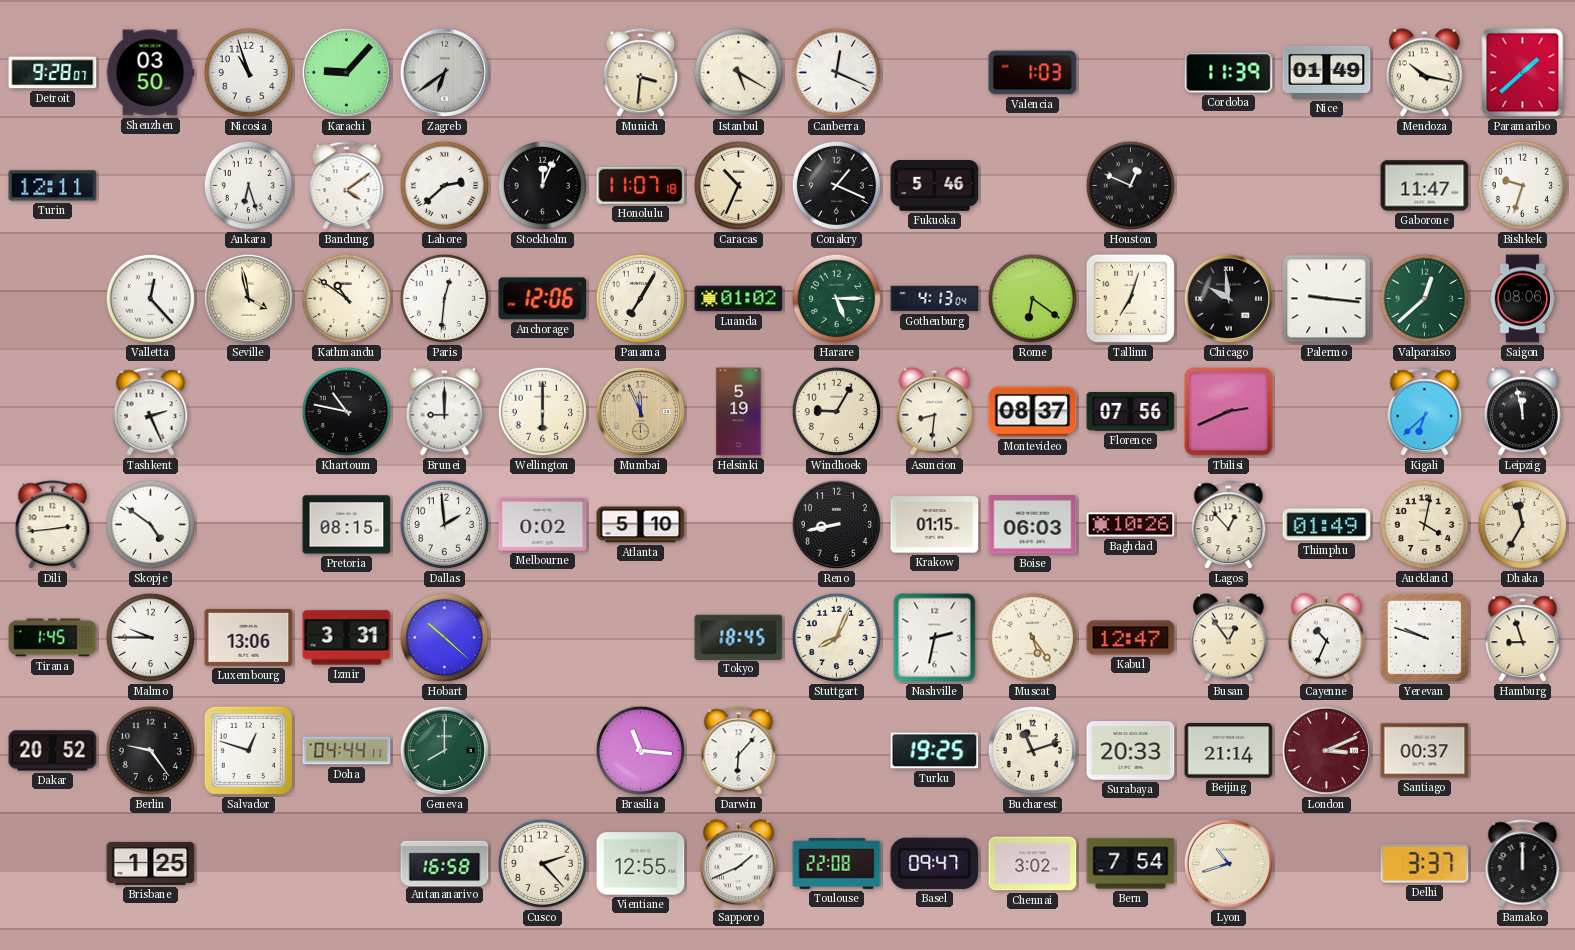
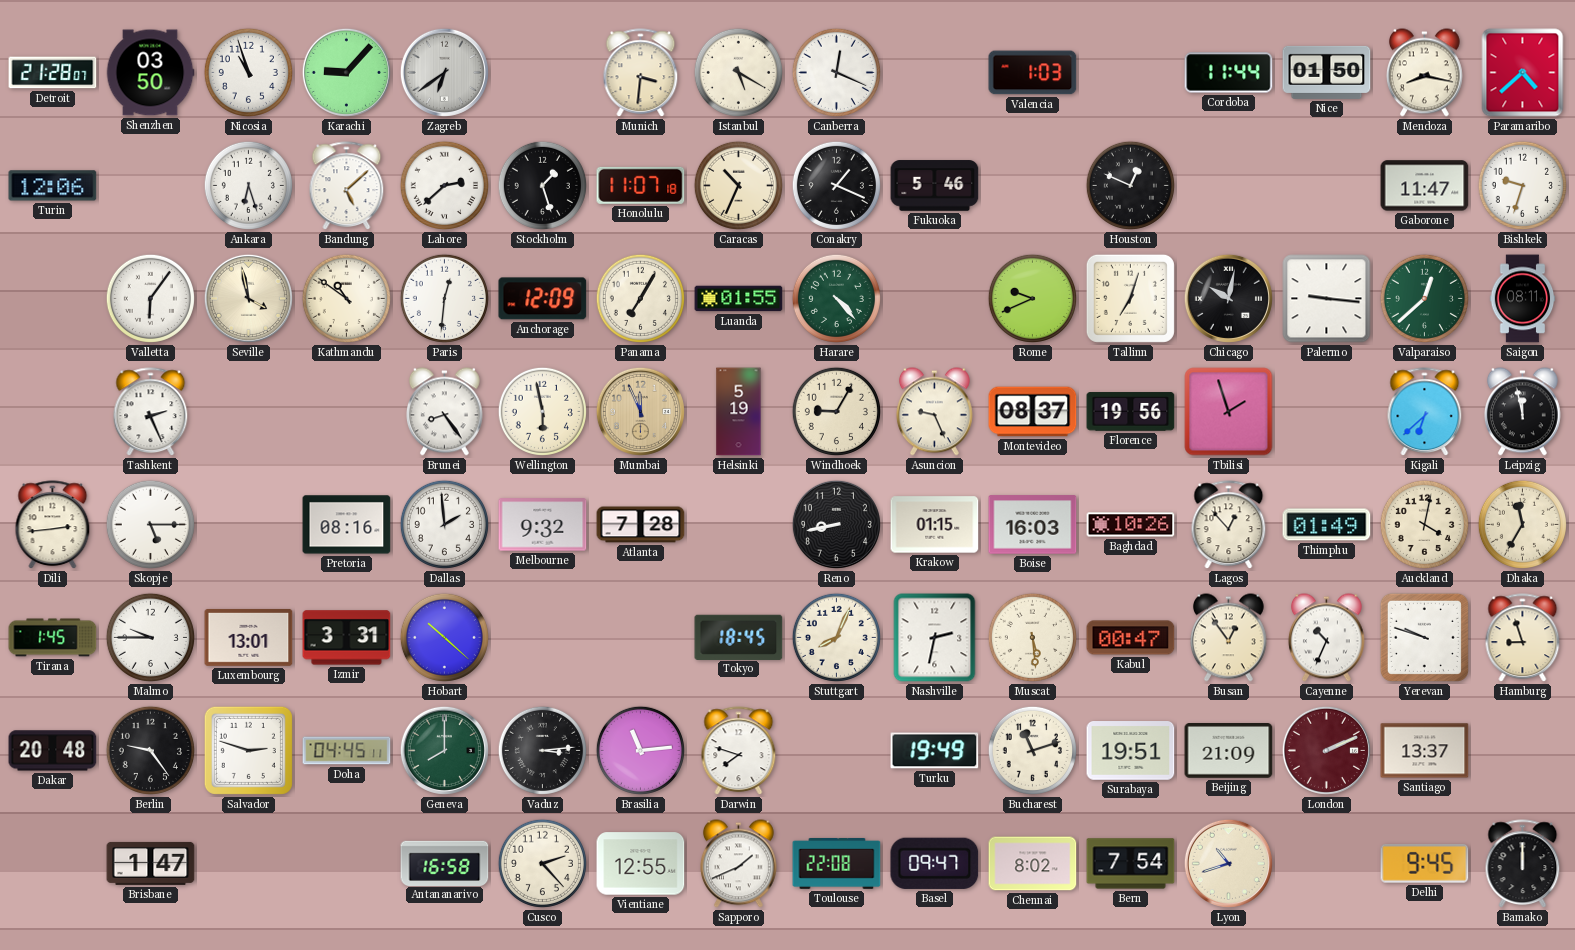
Detroit: 9:28 -> 21:28
Cordoba: 11:39 -> 11:44
Nice: 01:49 -> 01:50
Mendoza: 10:17 -> 8:17
Paramaribo: 1:38 -> 4:38
Turin: 12:11 -> 12:06
Bandung: 4:09 -> 5:08
Stockholm: 12:04 -> 1:27
Valletta: 12:23 -> 6:06
Anchorage: 12:06 -> 12:09
Luanda: 01:02 -> 01:55
Harare: 5:15 -> 4:23
Gothenburg: 4:13 -> none
Rome: 6:21 -> 9:41
Chicago: 9:59 -> 10:02
Saigon: 08:06 -> 08:11
Khartoum: 10:47 -> none
Brunei: 9:00 -> 8:24
Wellington: 6:00 -> 5:58
Asuncion: 8:31 -> 9:26
Florence: 07:56 -> 19:56
Tbilisi: 2:41 -> 1:57
Skopje: 4:51 -> 5:15
Pretoria: 08:15 -> 08:16
Melbourne: 0:02 -> 9:32
Atlanta: 5:10 -> 7:28
Boise: 06:03 -> 16:03
Luxembourg: 13:06 -> 13:01
Muscat: 5:24 -> 5:29
Kabul: 12:47 -> 00:47
Dakar: 20:52 -> 20:48
Salvador: 12:48 -> 2:48
Doha: 04:44 -> 04:45
Vaduz: none -> 3:14
Brasilia: 11:16 -> 11:14
Darwin: 6:07 -> 7:48
Turku: 19:25 -> 19:49
Surabaya: 20:33 -> 19:51
Beijing: 21:14 -> 21:09
London: 3:11 -> 2:11
Santiago: 00:37 -> 13:37
Brisbane: 1:25 -> 1:47
Chennai: 3:02 -> 8:02
Delhi: 3:37 -> 9:45
